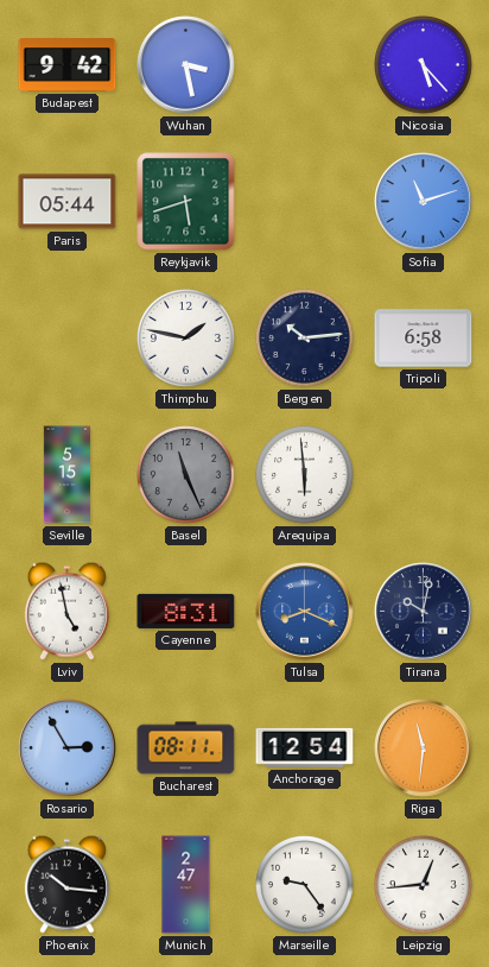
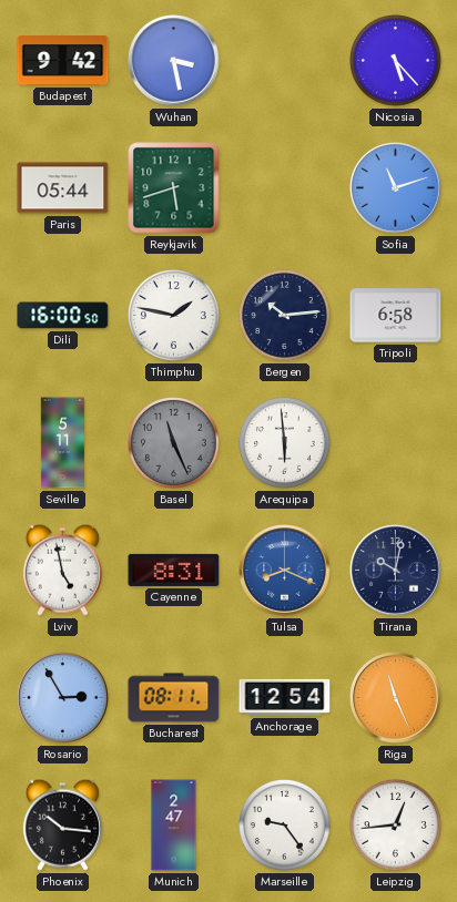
Dili: none -> 16:00
Seville: 5:15 -> 5:11
Riga: 11:31 -> 11:26
